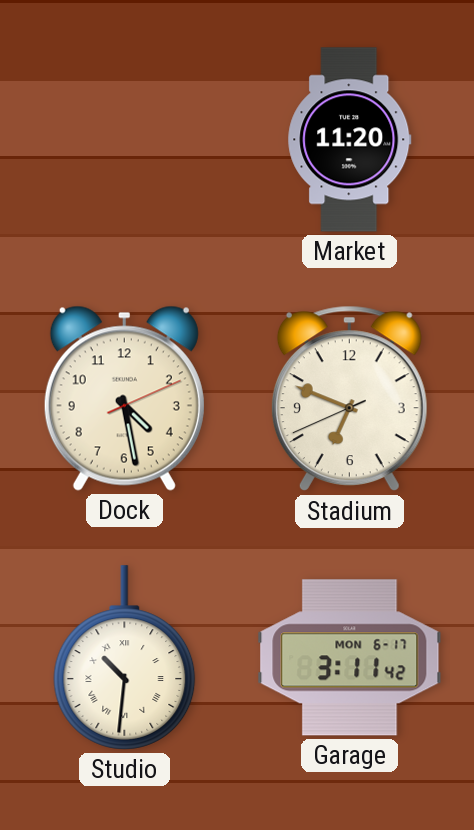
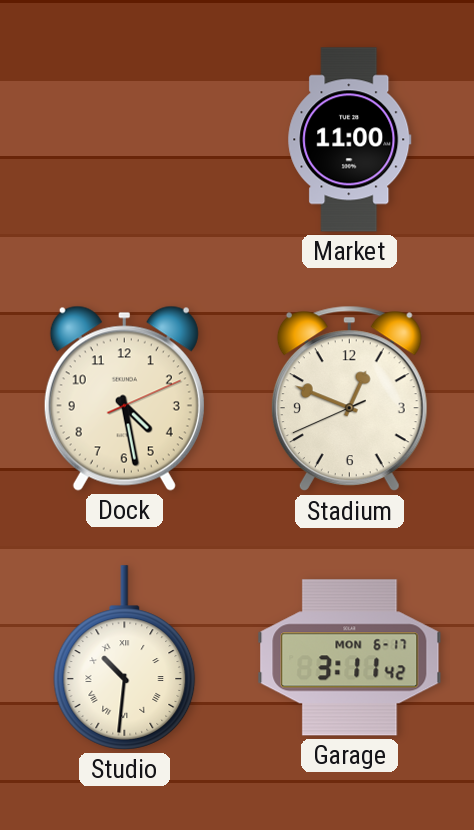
Market: 11:20 -> 11:00
Stadium: 6:48 -> 12:48
